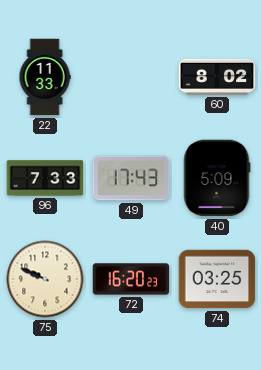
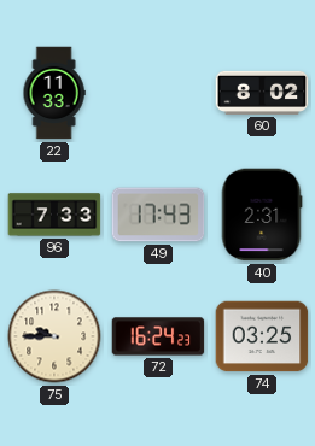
40: 5:09 -> 2:31
75: 9:49 -> 9:45
72: 16:20 -> 16:24
